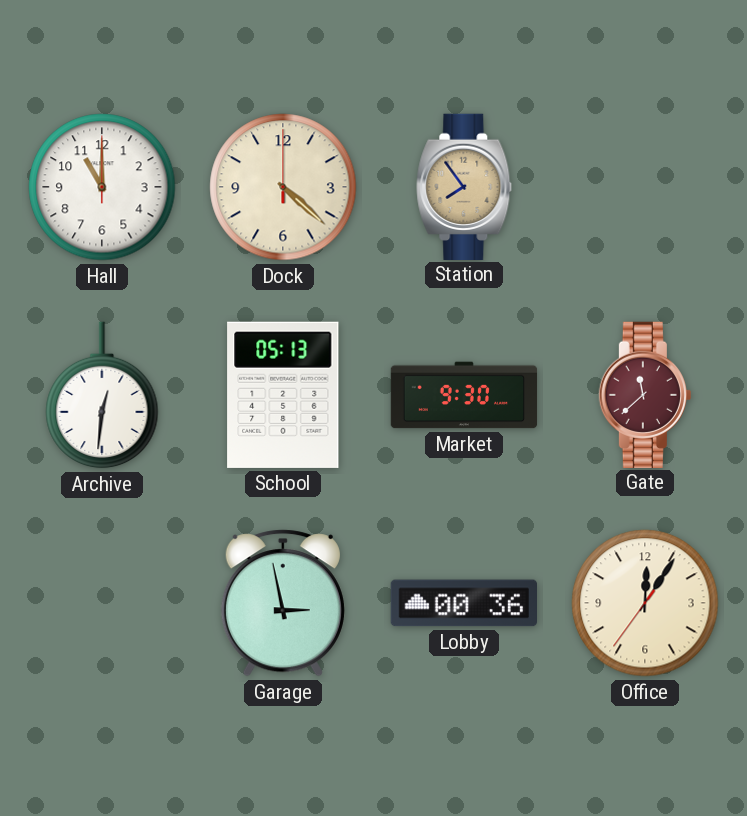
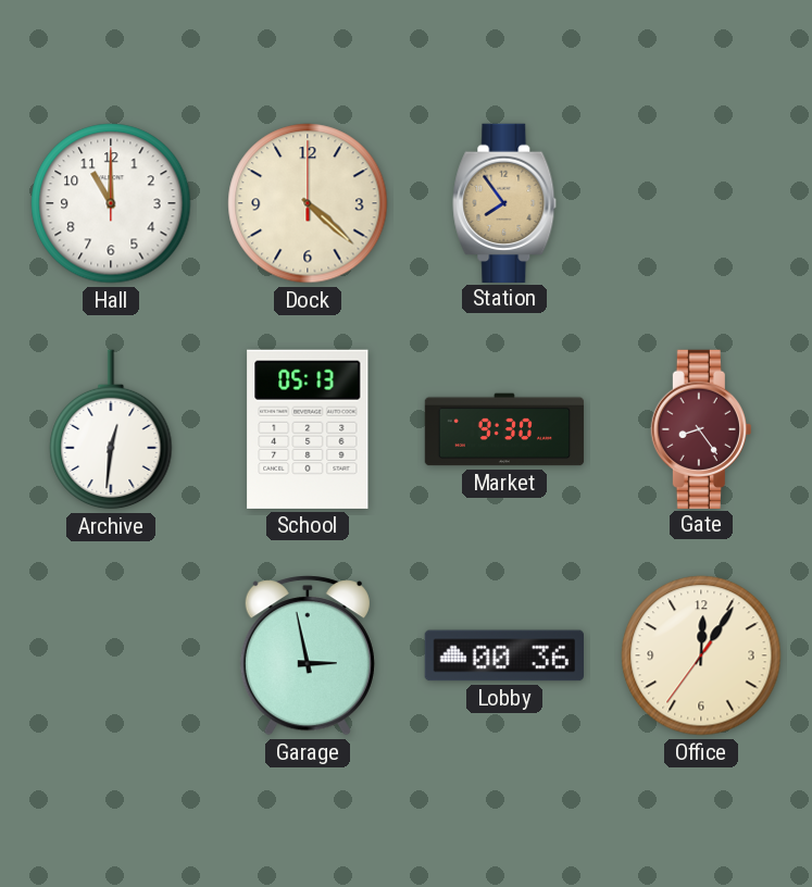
Gate: 11:38 -> 8:24
